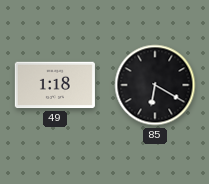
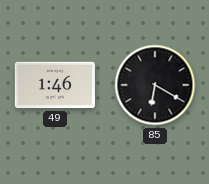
49: 1:18 -> 1:46
